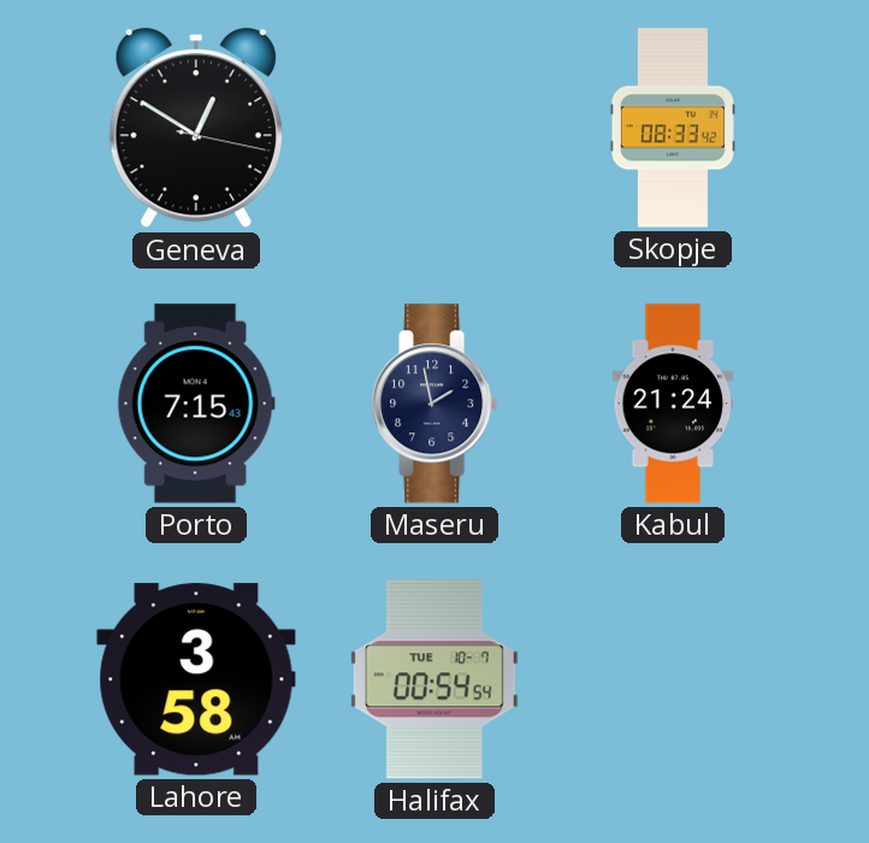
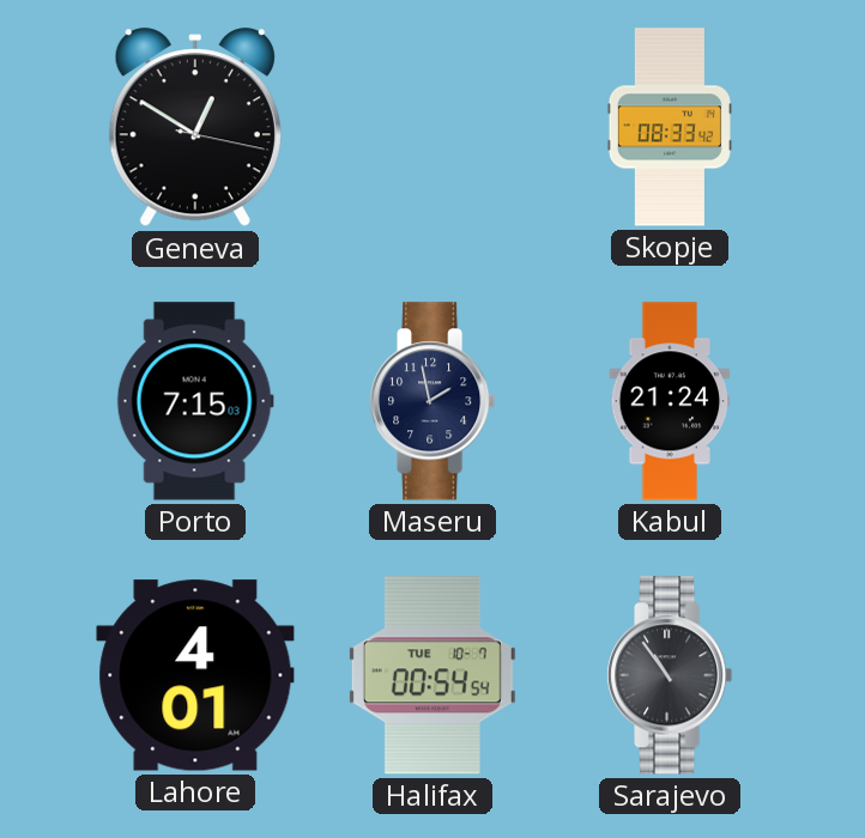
Porto: 7:15:43 -> 7:15:03
Lahore: 3:58 -> 4:01
Sarajevo: none -> 10:54
